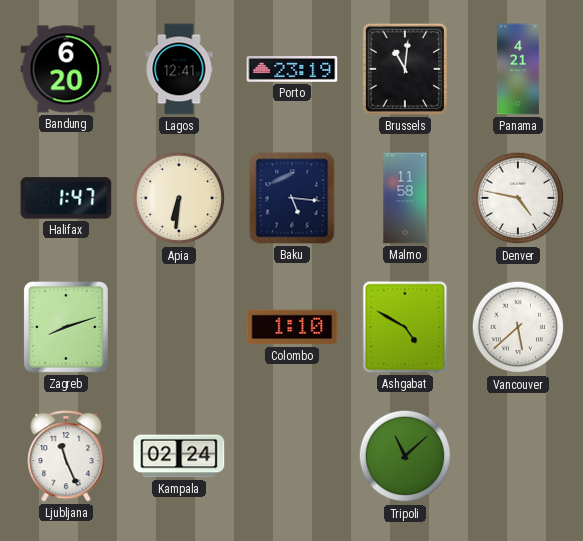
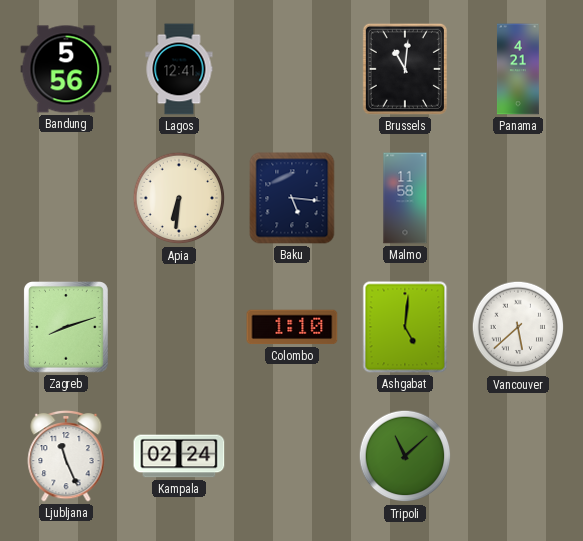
Bandung: 6:20 -> 5:56
Porto: 23:19 -> none
Halifax: 1:47 -> none
Denver: 4:47 -> none
Ashgabat: 4:50 -> 5:01
